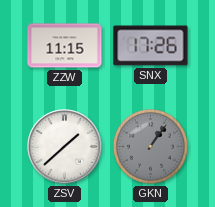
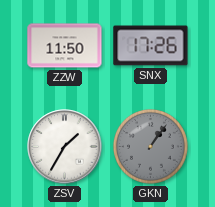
ZZW: 11:15 -> 11:50
ZSV: 1:38 -> 1:35
